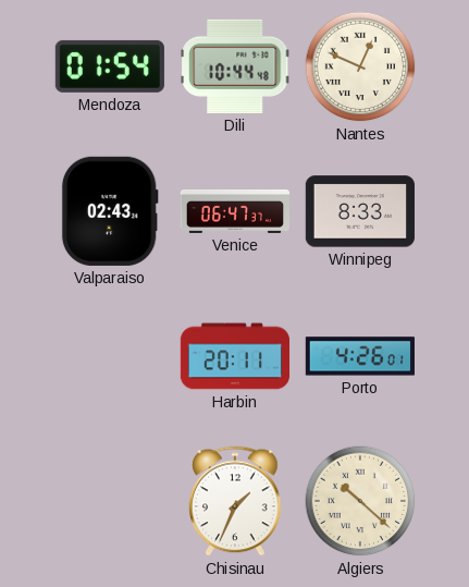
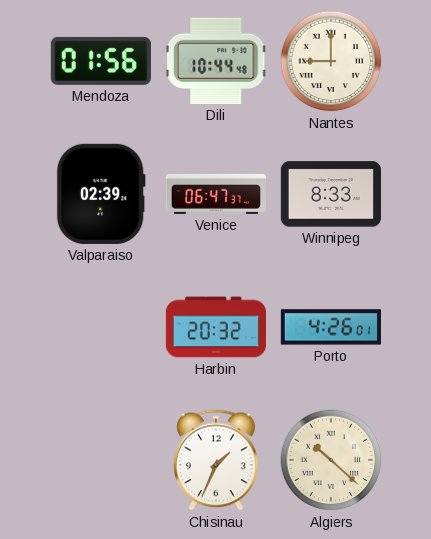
Mendoza: 01:54 -> 01:56
Nantes: 12:49 -> 9:00
Valparaiso: 02:43 -> 02:39
Harbin: 20:11 -> 20:32
